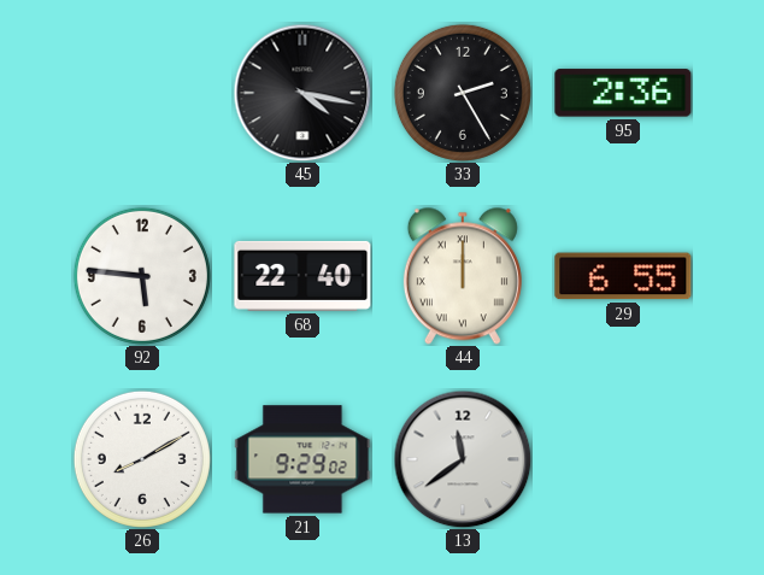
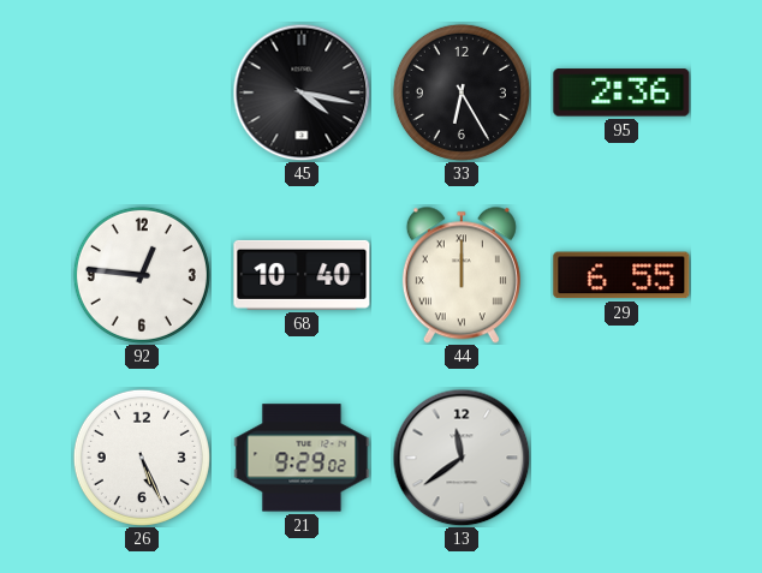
33: 2:25 -> 6:25
92: 5:46 -> 12:46
68: 22:40 -> 10:40
26: 8:10 -> 5:26
